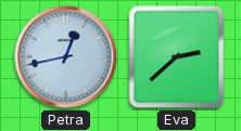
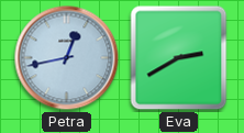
Eva: 2:38 -> 2:40
